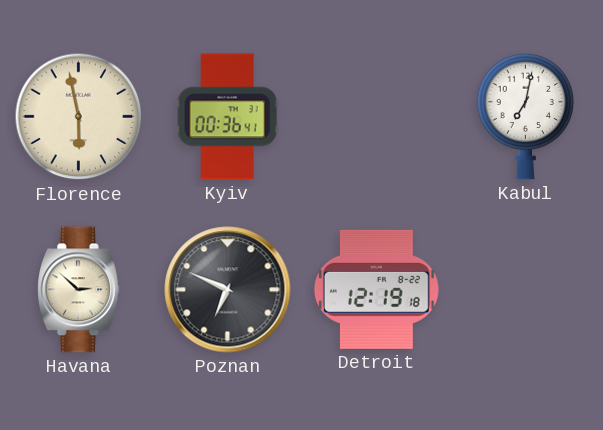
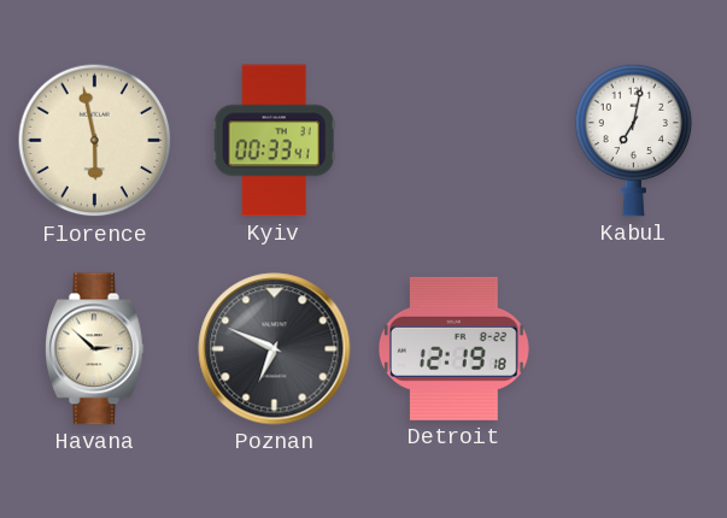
Kyiv: 00:36 -> 00:33
